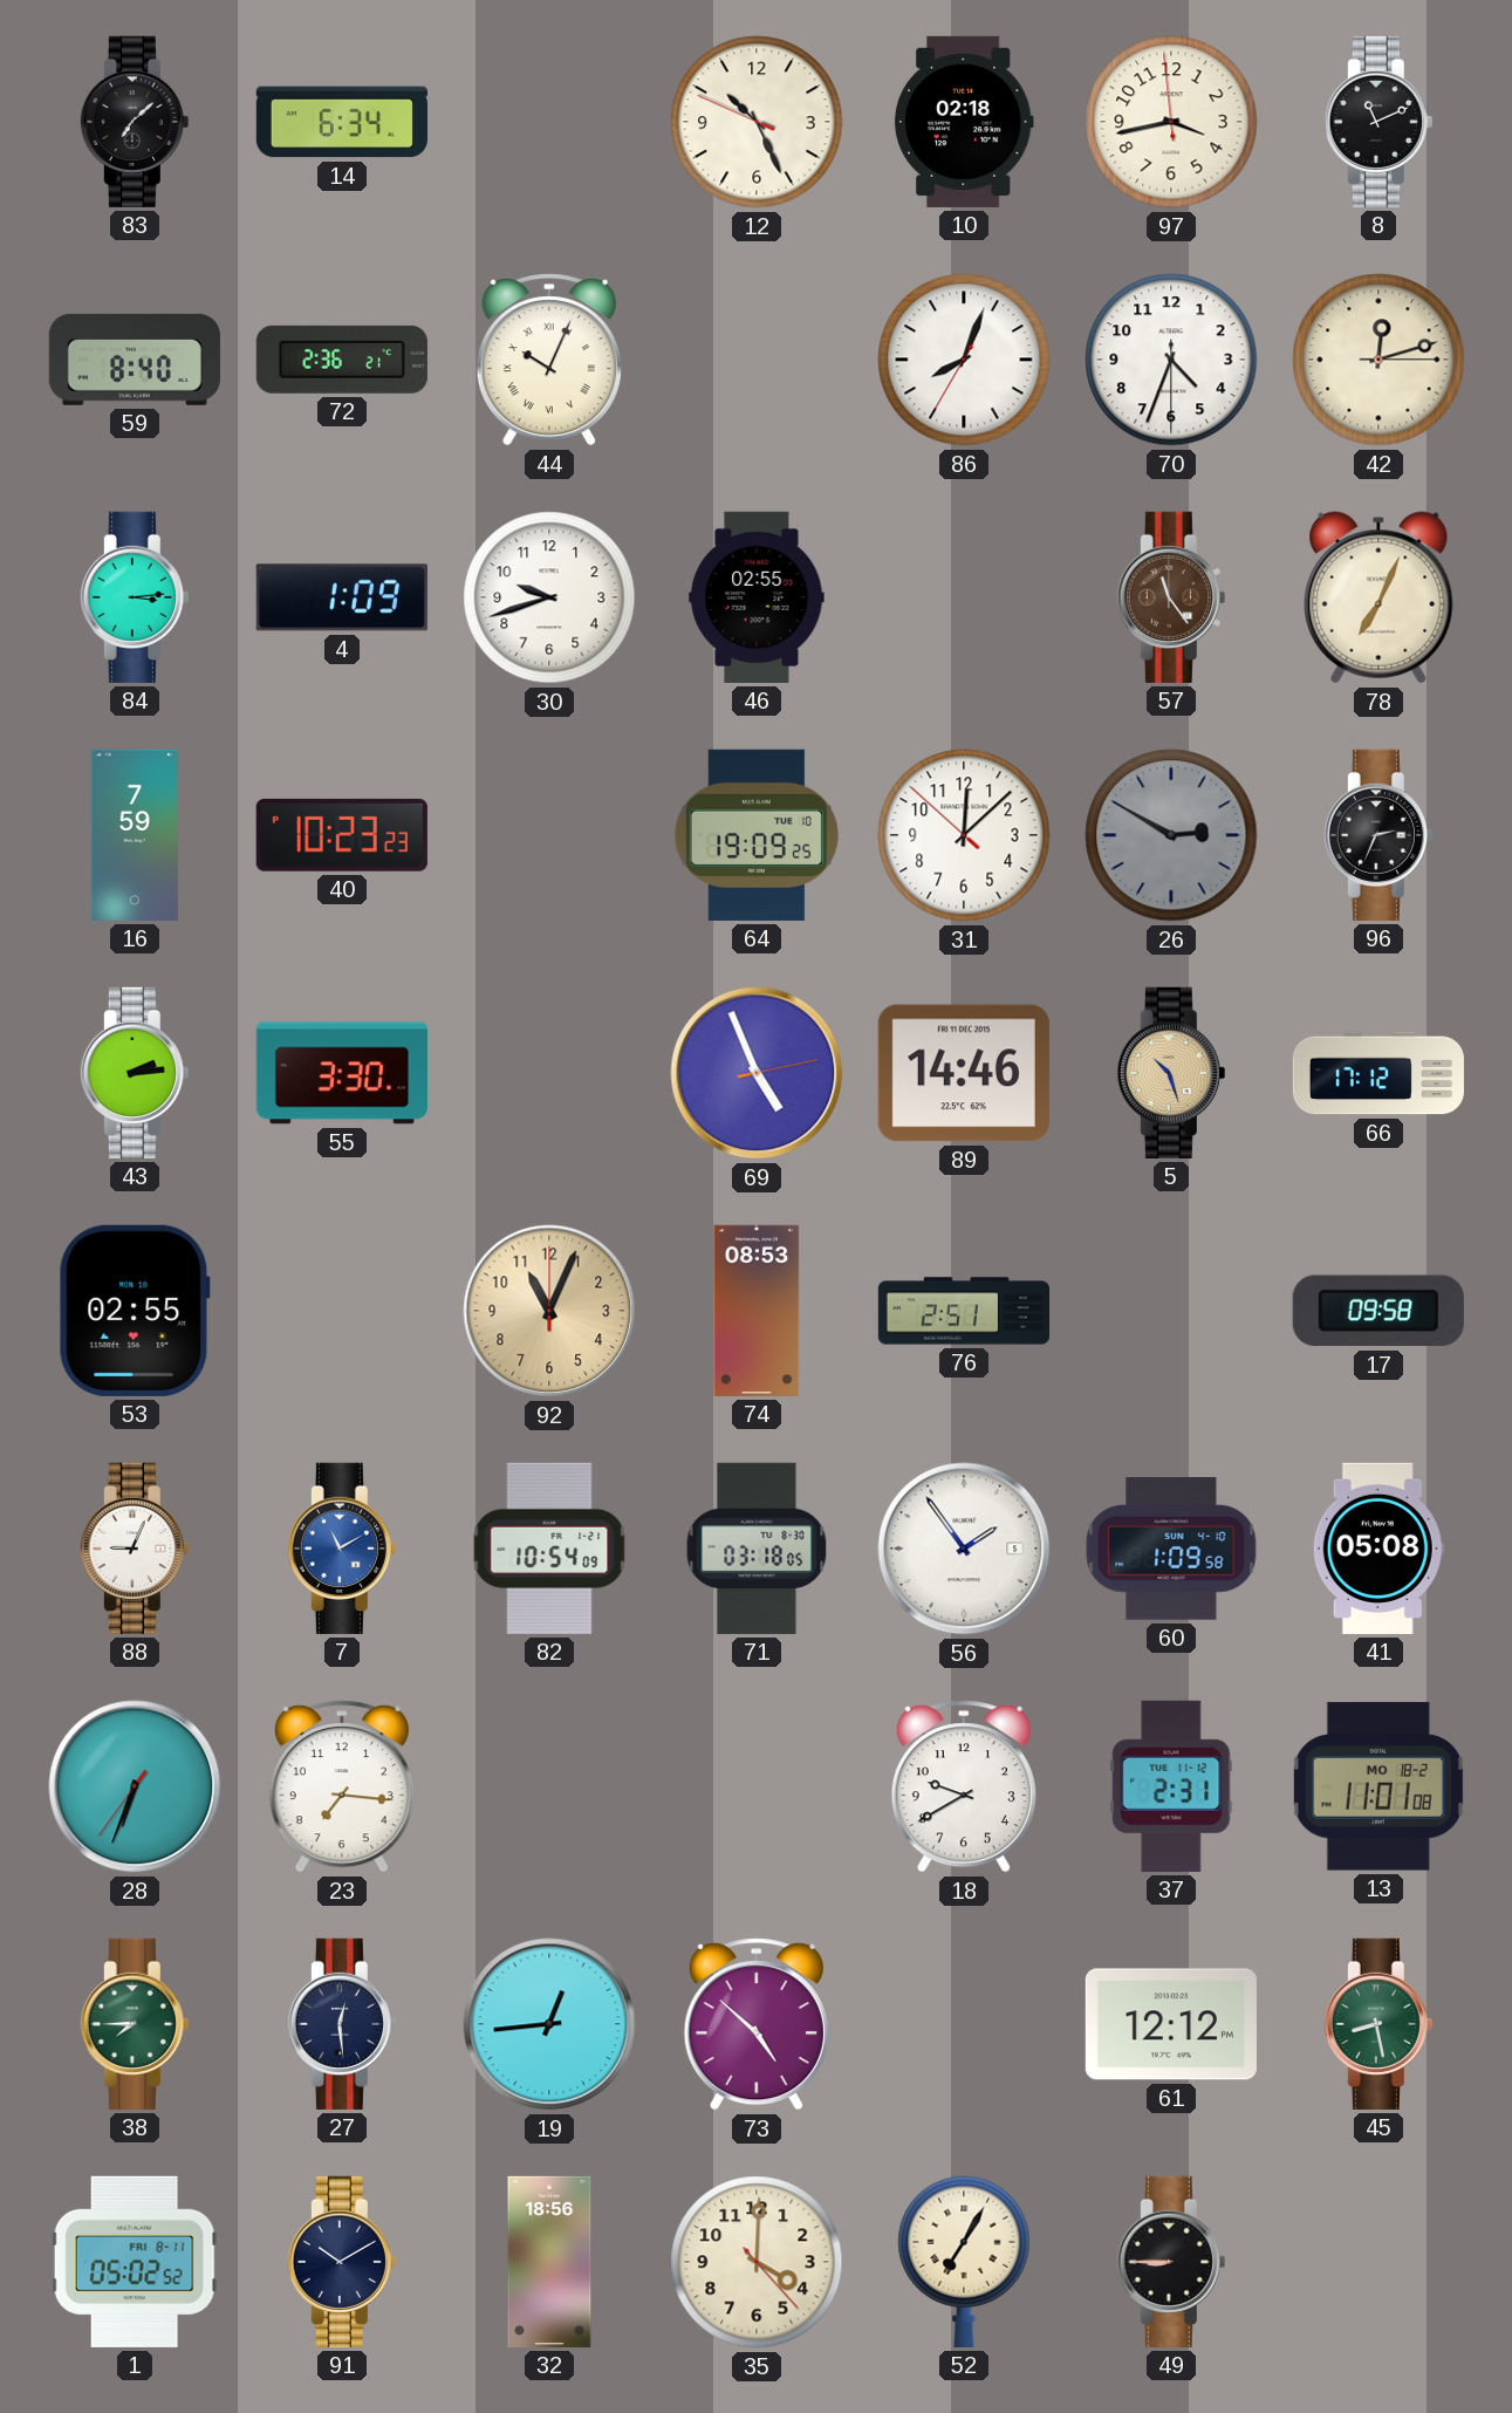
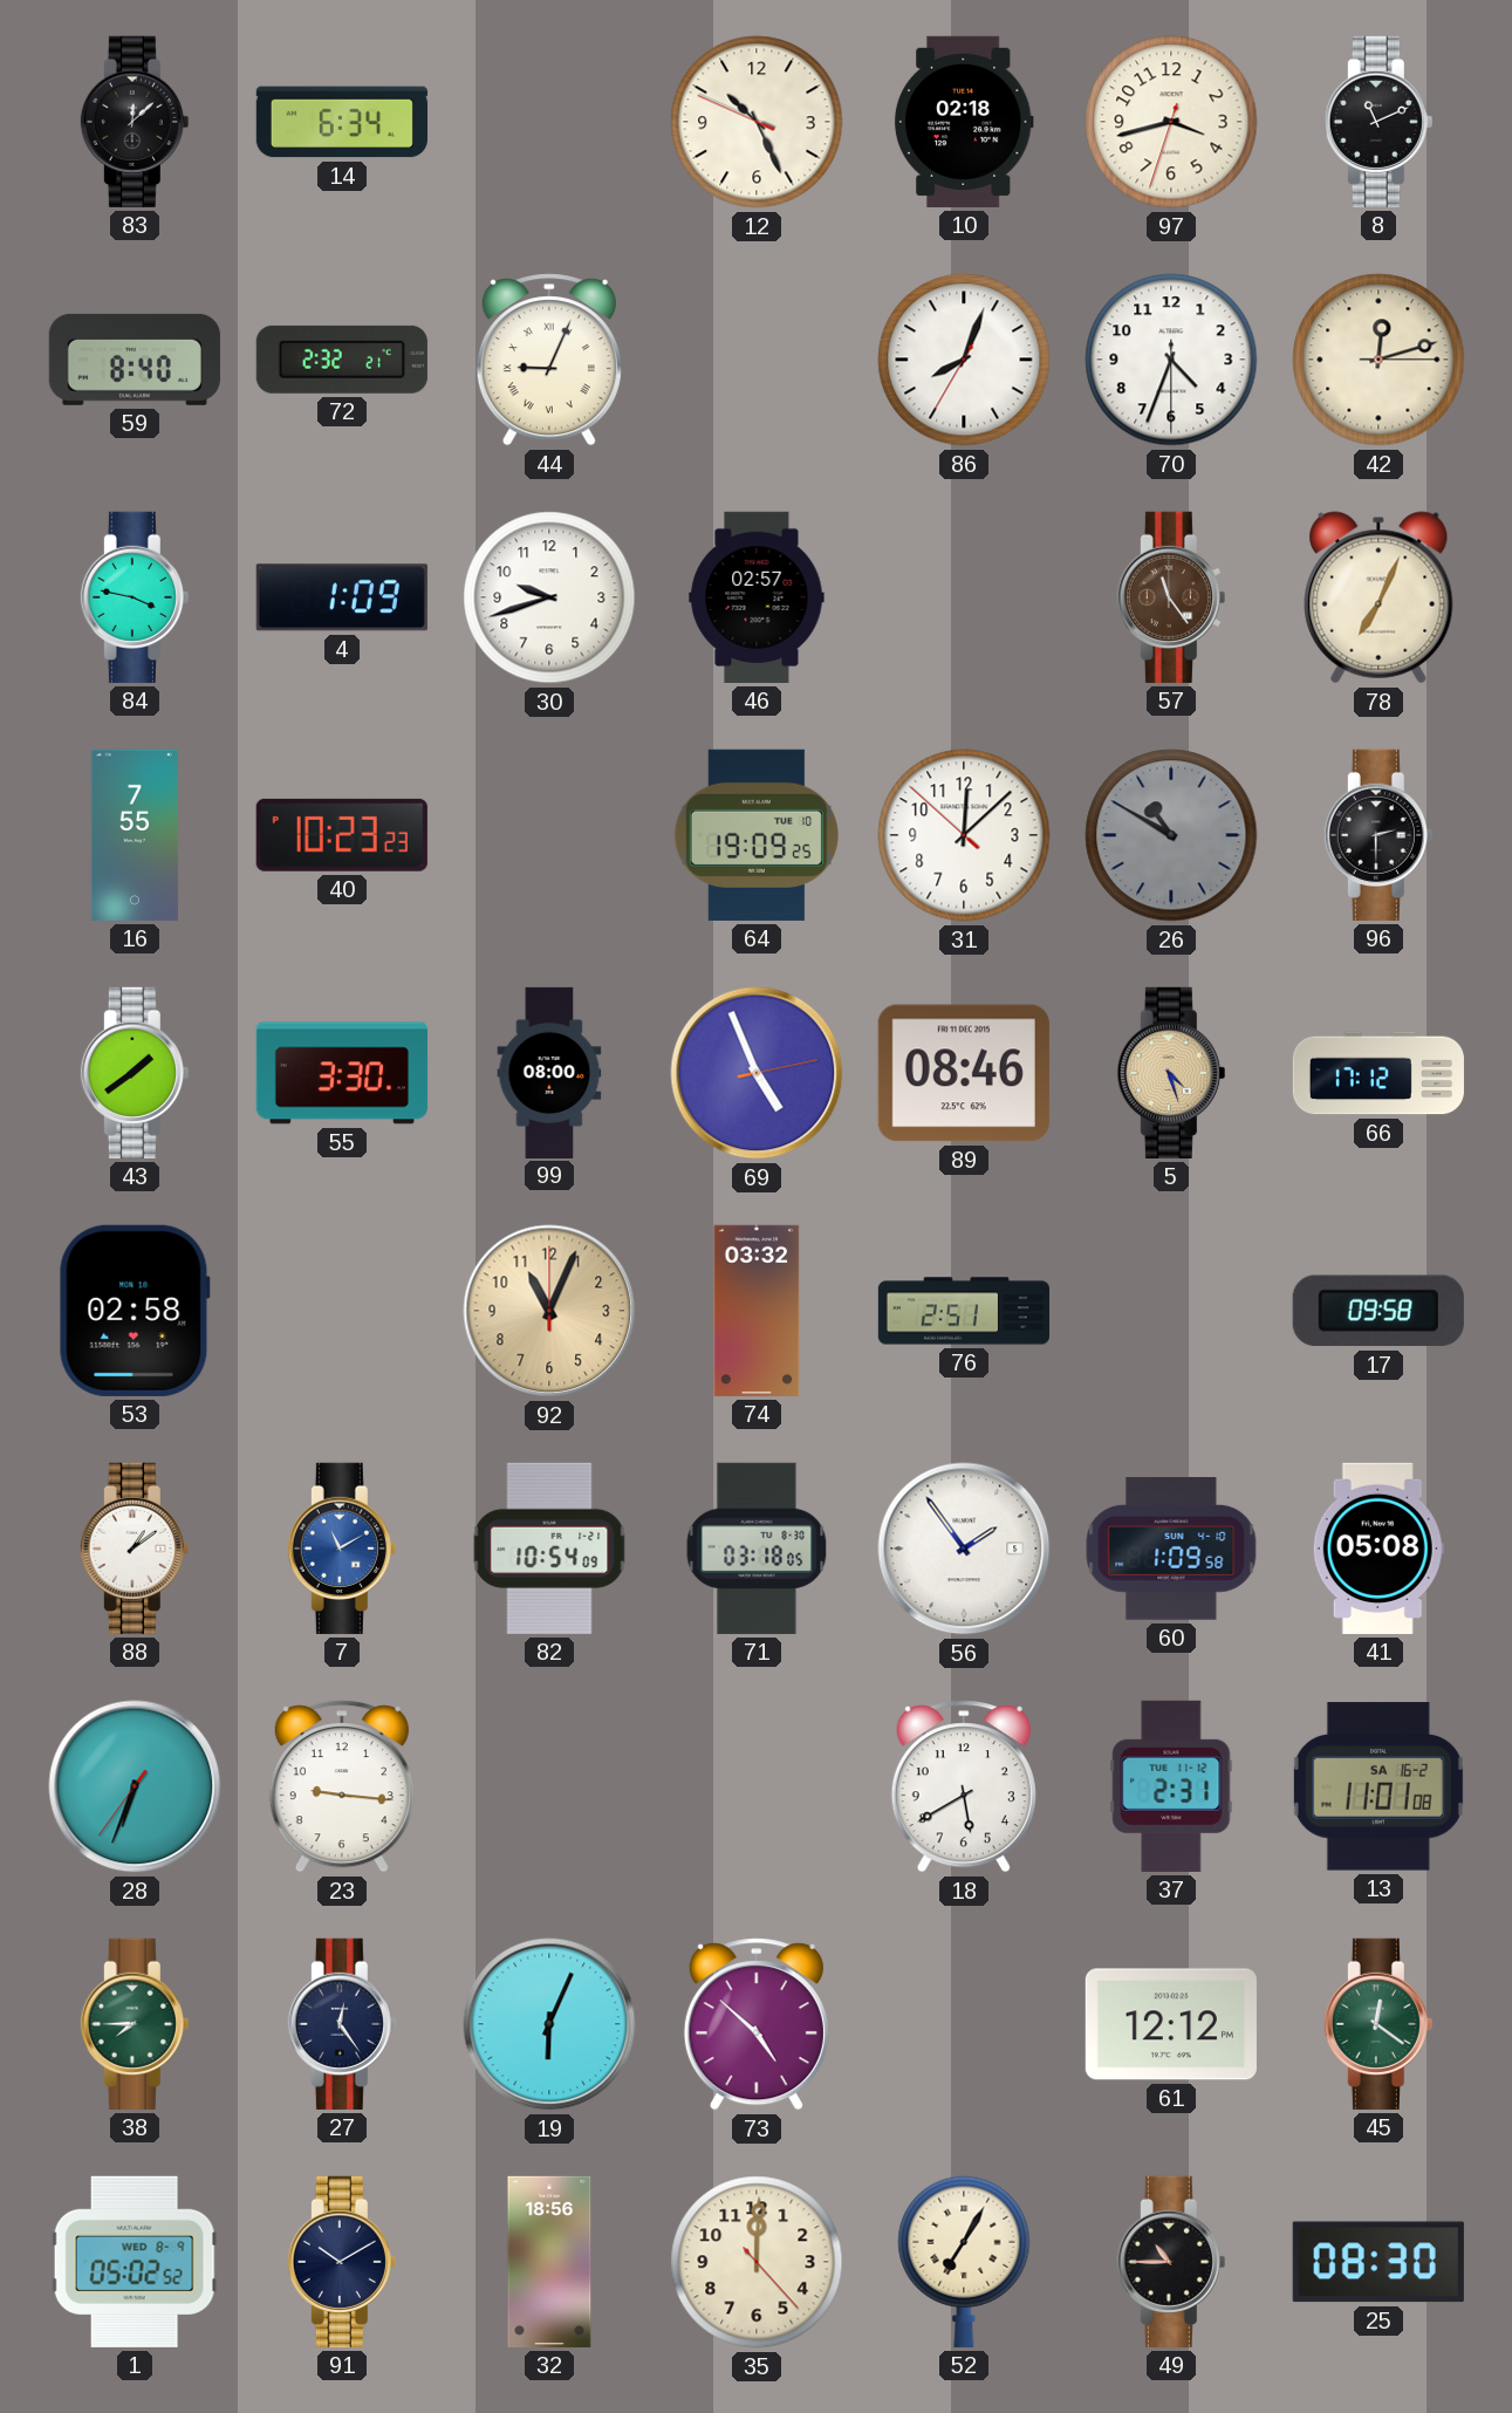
83: 7:08 -> 12:08
97: 3:42:59 -> 3:42:33
72: 2:36 -> 2:32
44: 10:04 -> 9:04
84: 3:14 -> 3:47
46: 02:55 -> 02:57
16: 7:59 -> 7:55
26: 2:50 -> 10:50
96: 2:34 -> 2:30
43: 2:14 -> 1:39
99: none -> 08:00
89: 14:46 -> 08:46
5: 10:27 -> 4:27
53: 02:55 -> 02:58
74: 08:53 -> 03:32
88: 9:04 -> 1:09
23: 7:16 -> 9:16
18: 9:40 -> 5:40
13 date: MO 18-2 -> SA 16-2
27: 12:29 -> 12:24
19: 12:44 -> 6:04
45: 8:28 -> 12:21
1 date: FRI 8-11 -> WED 8-9
35: 4:00 -> 12:00
49: 8:45 -> 10:45
25: none -> 08:30
